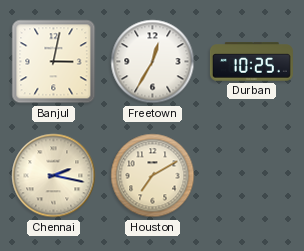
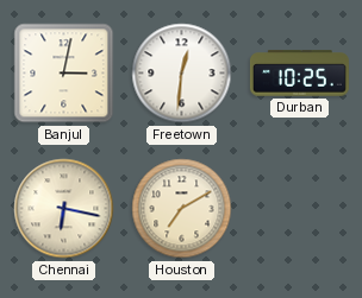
Freetown: 12:35 -> 12:31
Chennai: 2:17 -> 6:17
